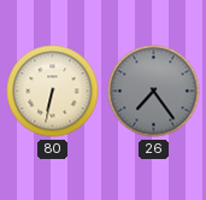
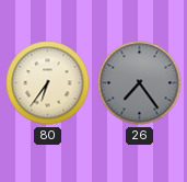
80: 6:32 -> 6:36
